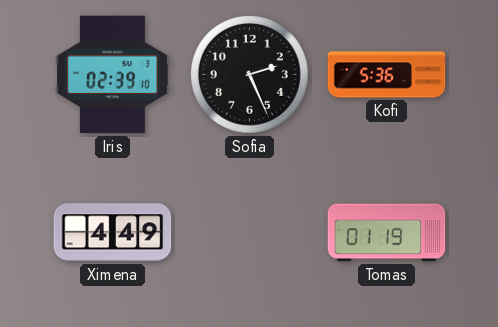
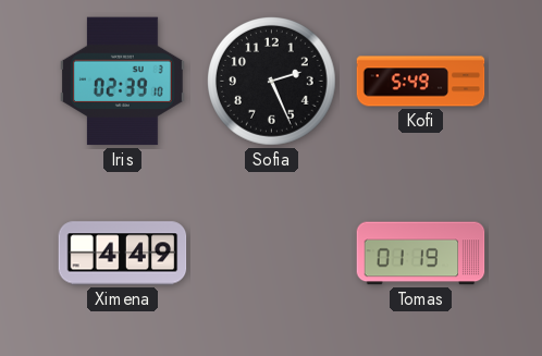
Kofi: 5:36 -> 5:49
